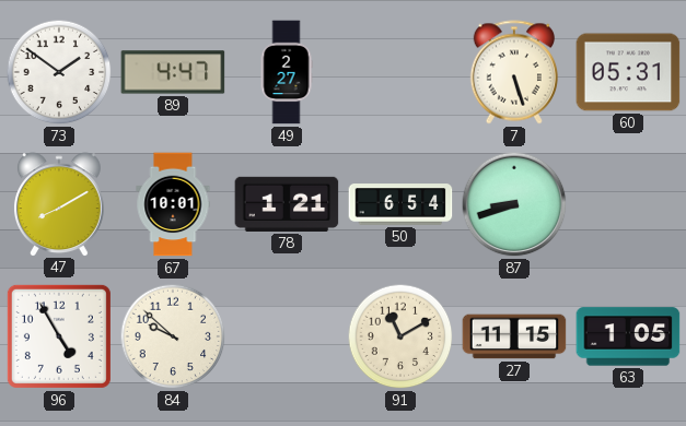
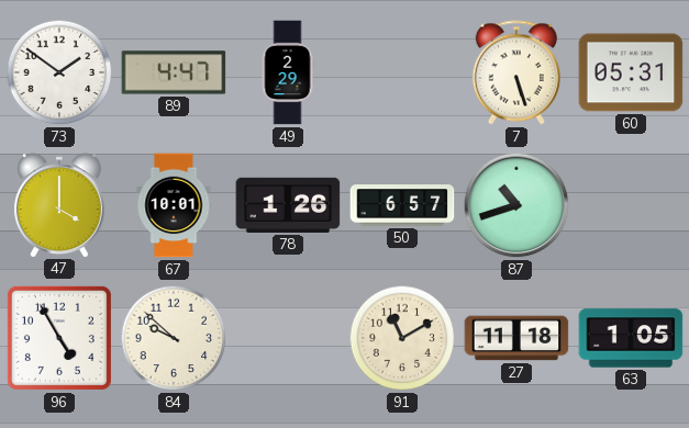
49: 2:27 -> 2:29
47: 8:10 -> 4:00
78: 1:21 -> 1:26
50: 6:54 -> 6:57
87: 8:42 -> 10:42
27: 11:15 -> 11:18
